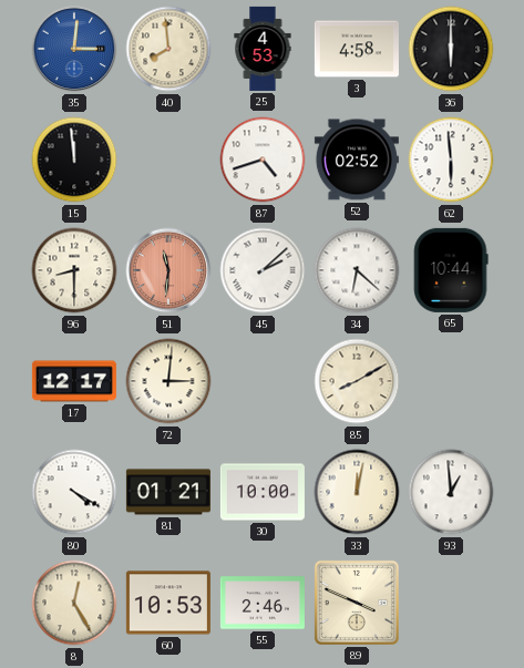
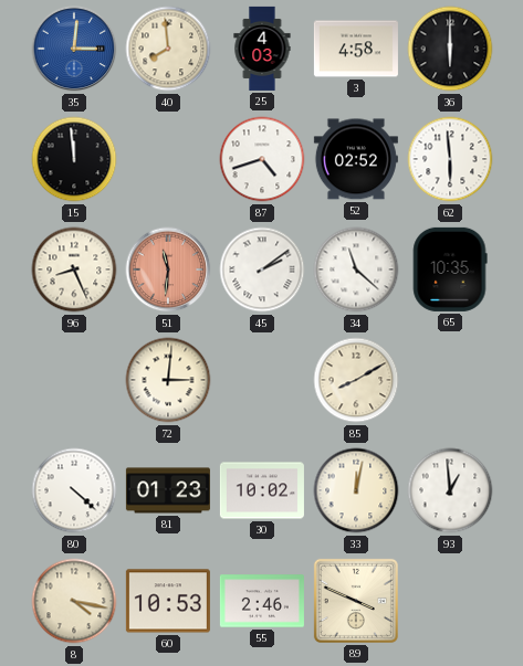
25: 4:53 -> 4:03
96: 8:30 -> 8:26
45: 2:08 -> 2:09
34: 6:22 -> 11:22
65: 10:44 -> 10:35
17: 12:17 -> none
80: 4:20 -> 4:22
81: 01:21 -> 01:23
30: 10:00 -> 10:02
8: 12:25 -> 4:17
